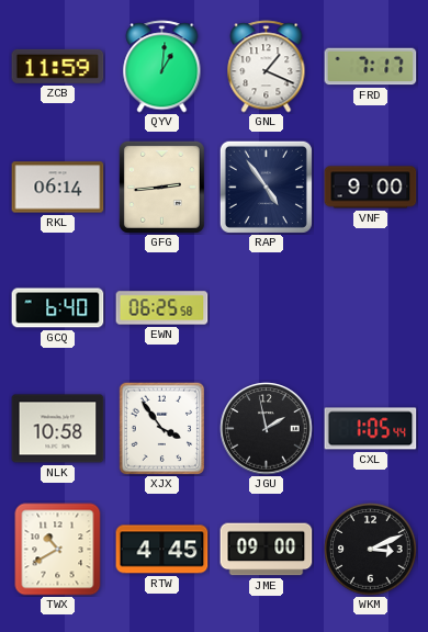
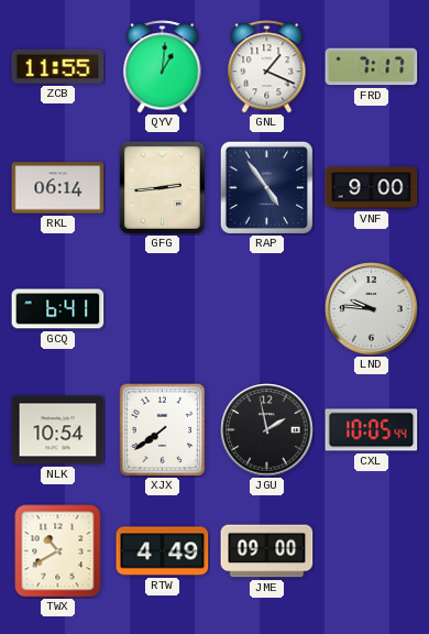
ZCB: 11:59 -> 11:55
GCQ: 6:40 -> 6:41
EWN: 06:25 -> none
LND: none -> 9:46
NLK: 10:58 -> 10:54
XJX: 3:54 -> 7:39
CXL: 1:05 -> 10:05
RTW: 4:45 -> 4:49
WKM: 3:11 -> none
